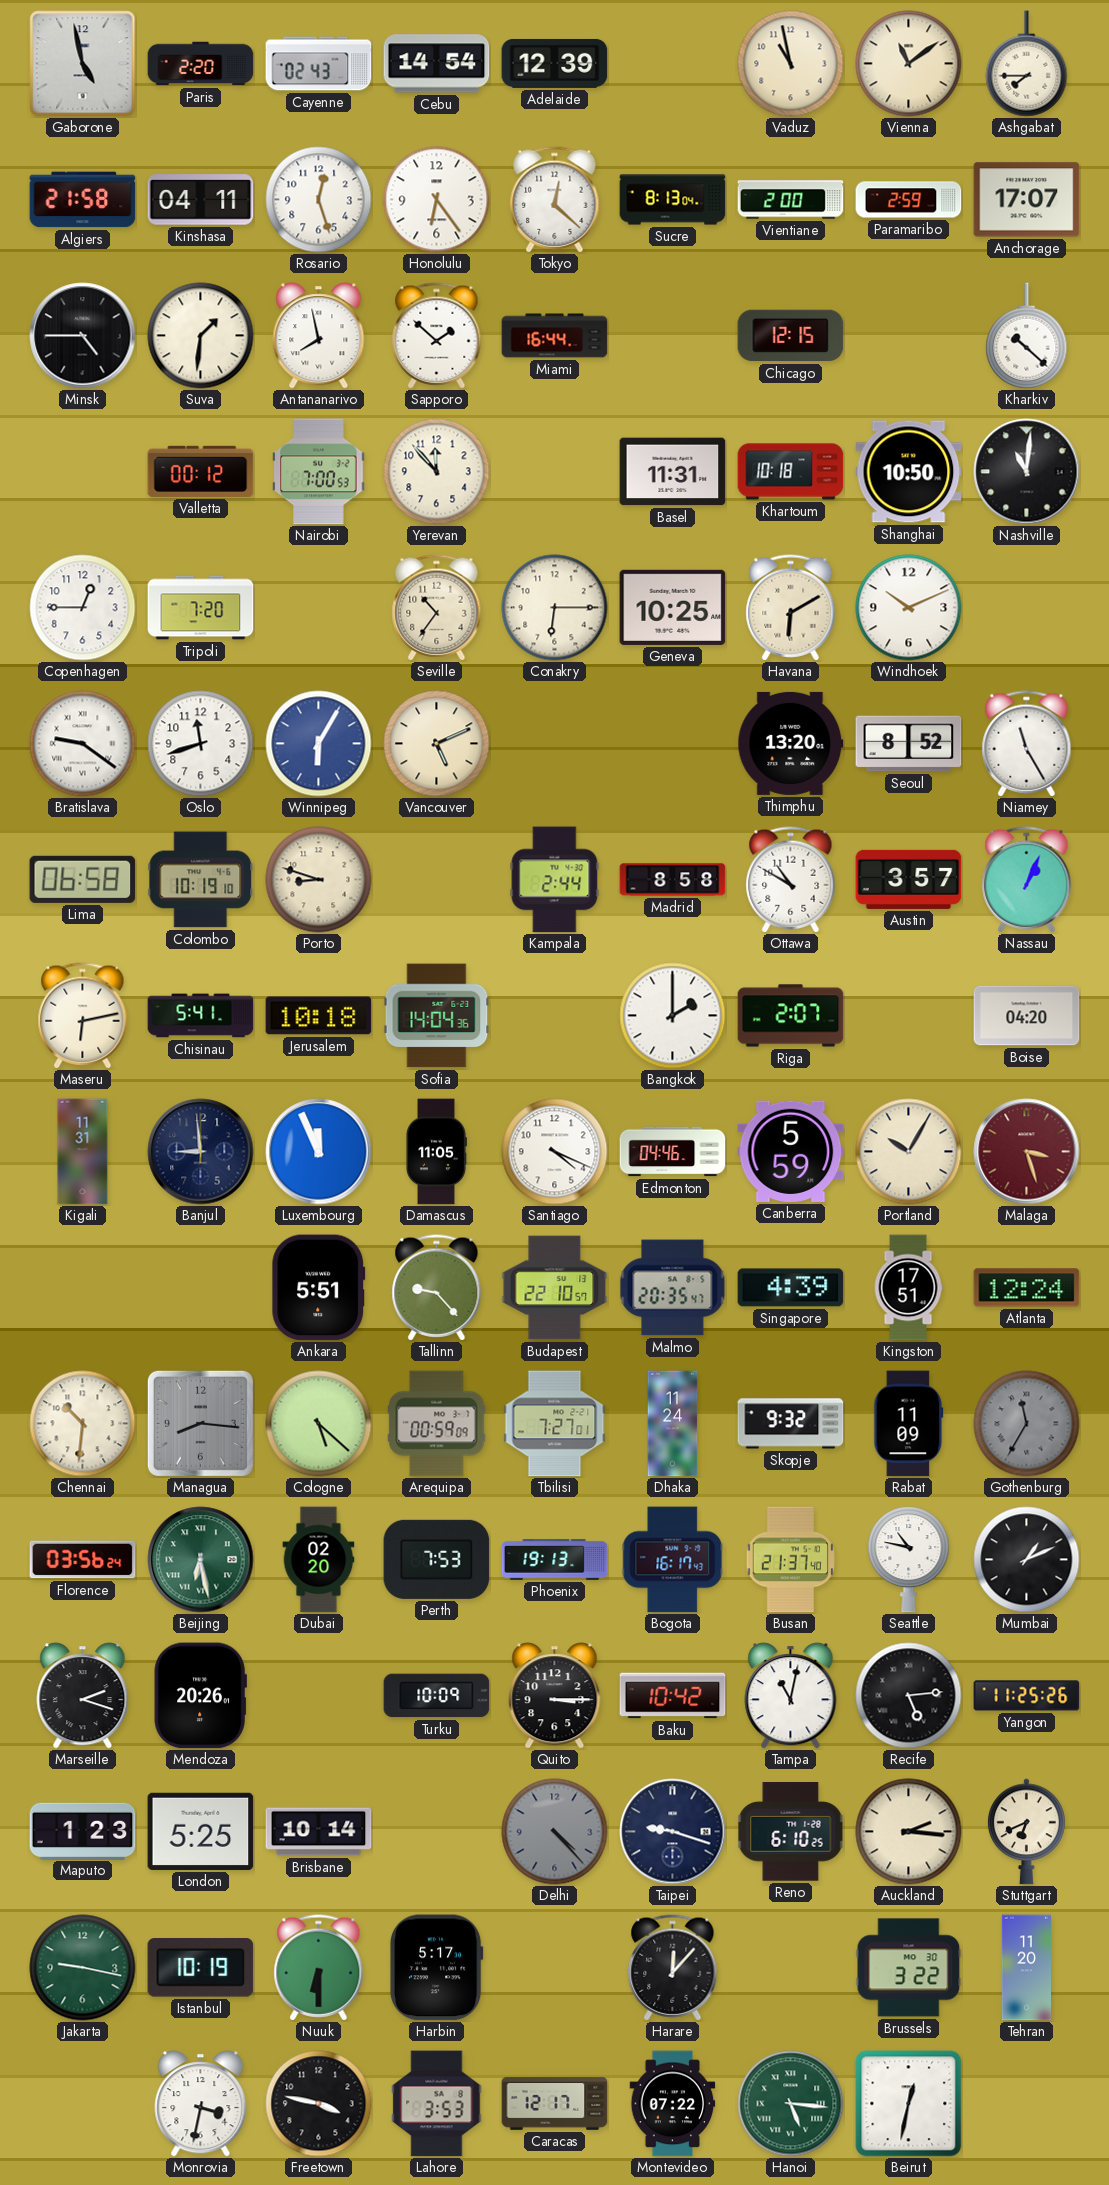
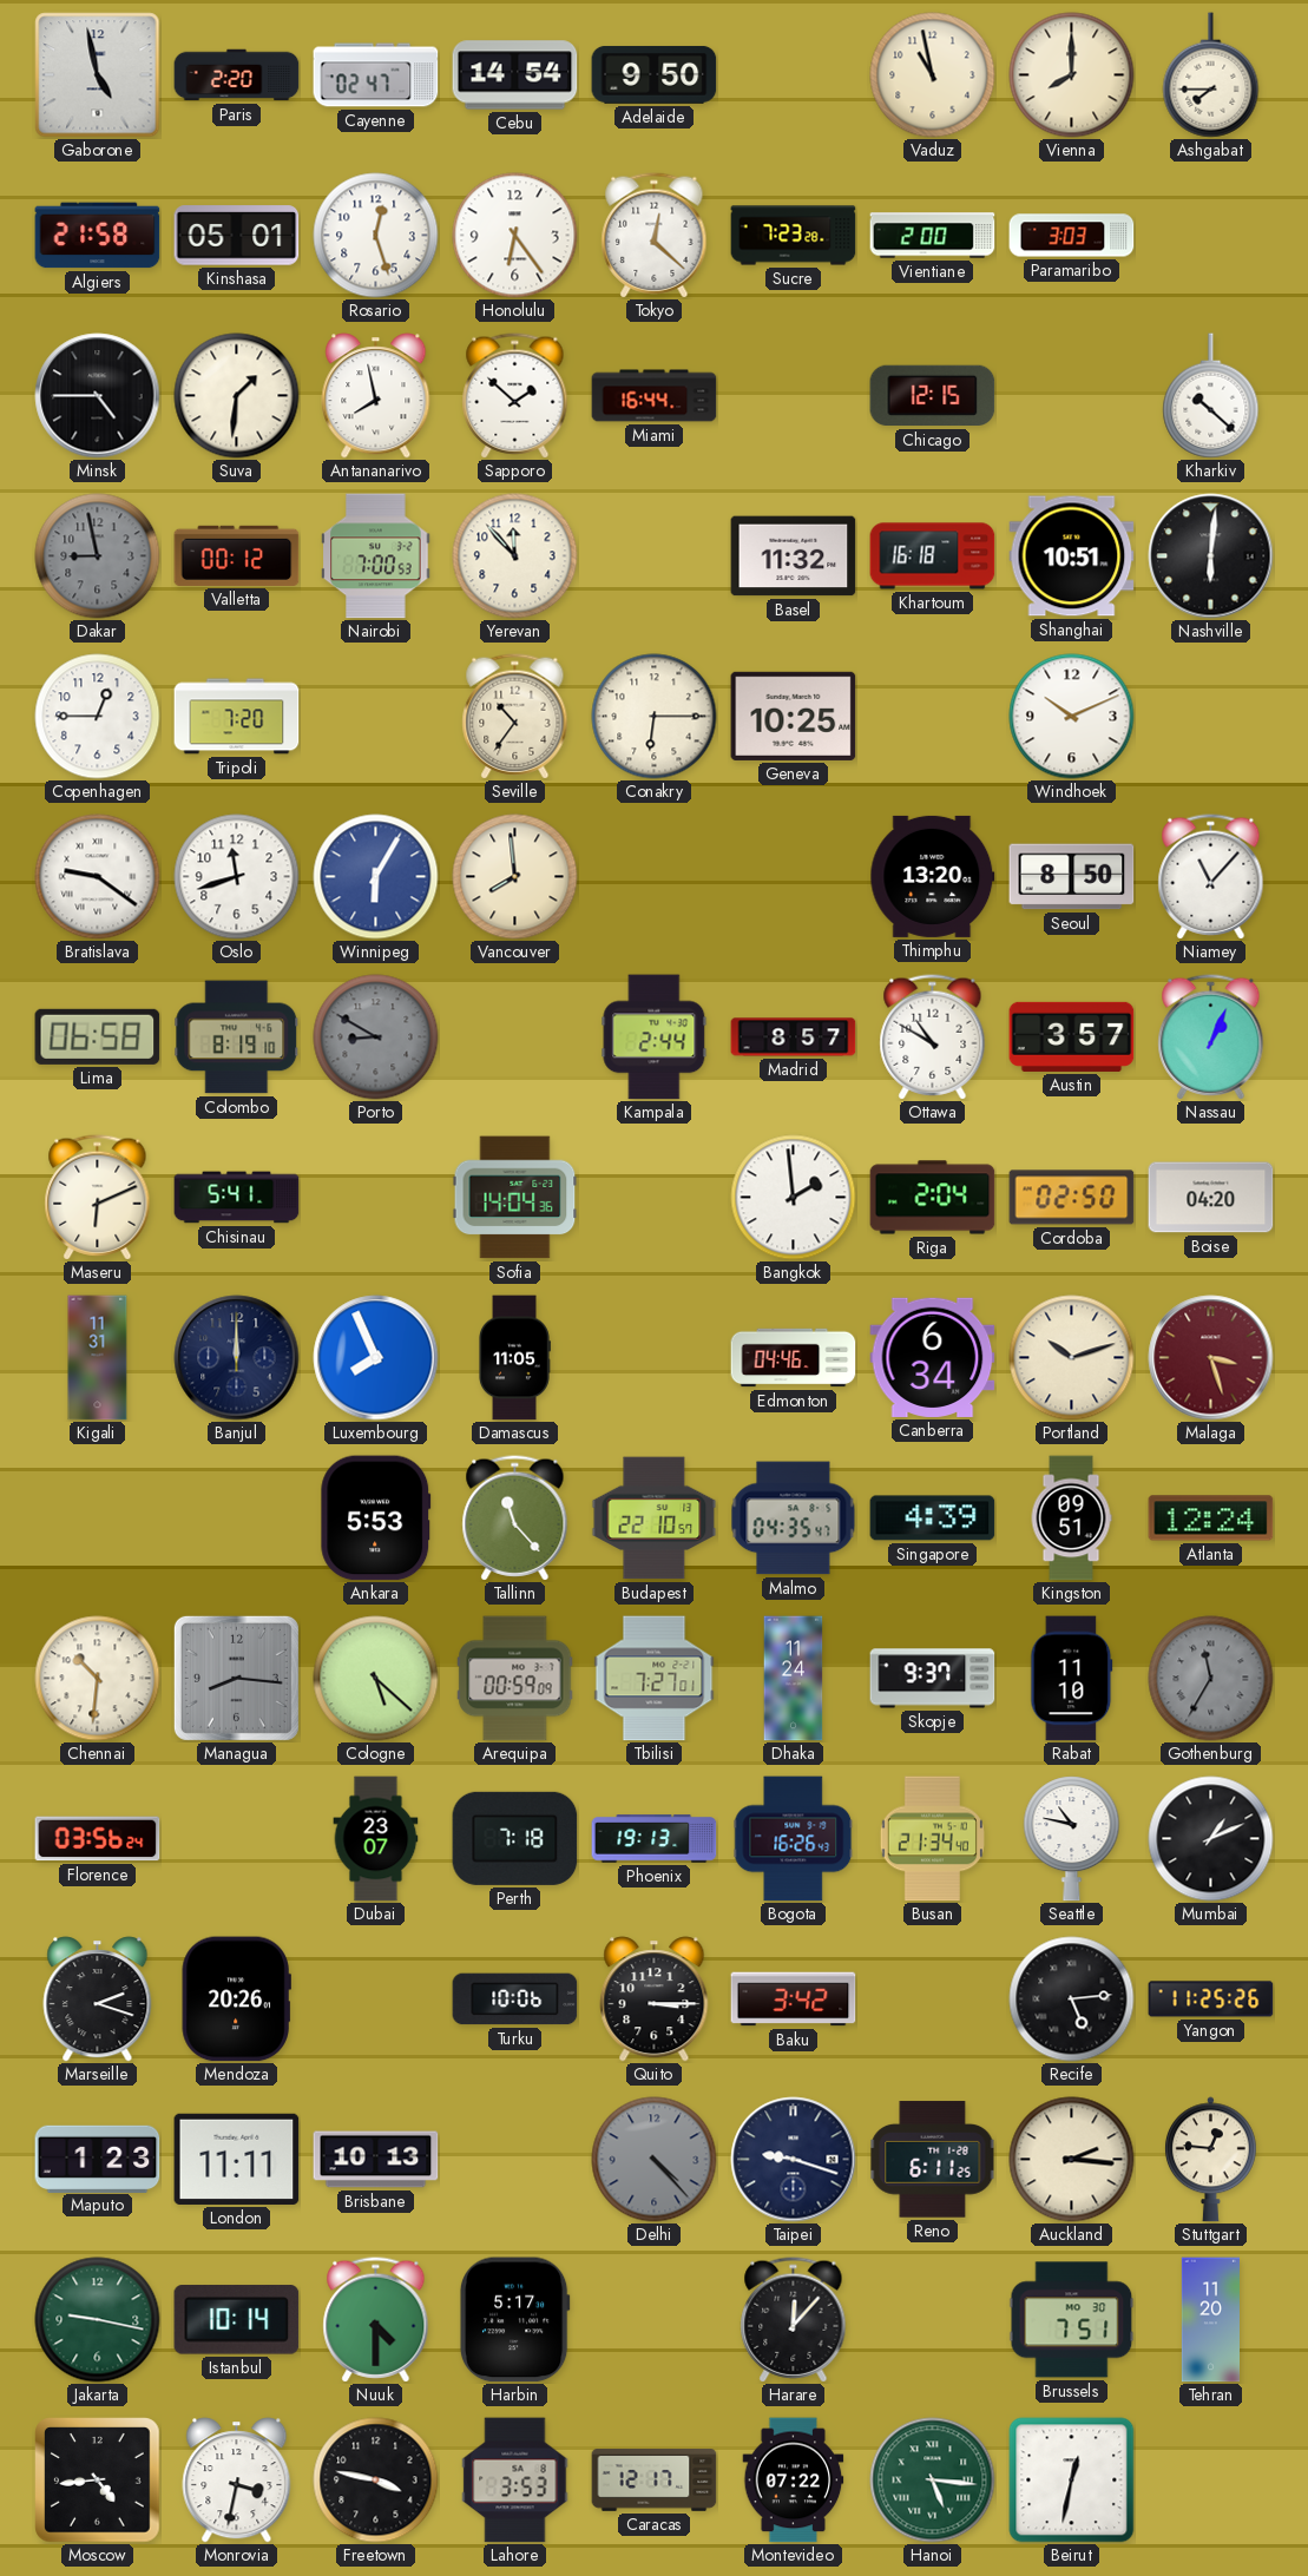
Cayenne: 02:43 -> 02:47
Adelaide: 12:39 -> 9:50
Vienna: 11:09 -> 8:00
Kinshasa: 04:11 -> 05:01
Sucre: 8:13 -> 7:23
Paramaribo: 2:59 -> 3:03
Anchorage: 17:07 -> none
Dakar: none -> 8:58
Basel: 11:31 -> 11:32
Khartoum: 10:18 -> 16:18
Shanghai: 10:50 -> 10:51
Nashville: 11:01 -> 6:01
Havana: 6:10 -> none
Vancouver: 5:11 -> 7:59
Seoul: 8:52 -> 8:50
Niamey: 11:25 -> 11:07
Colombo: 10:19 -> 8:19
Porto: 8:48 -> 8:50
Porto dial: cream -> grey
Madrid: 8:58 -> 8:57
Maseru: 6:13 -> 6:11
Jerusalem: 10:18 -> none
Bangkok: 2:00 -> 1:59
Riga: 2:07 -> 2:04
Cordoba: none -> 02:50
Banjul: 8:59 -> 12:00
Luxembourg: 11:56 -> 7:56
Santiago: 4:19 -> none
Canberra: 5:59 -> 6:34
Portland: 10:05 -> 10:12
Ankara: 5:51 -> 5:53
Tallinn: 9:23 -> 11:23
Malmo: 20:35 -> 04:35
Kingston: 17:51 -> 09:51
Skopje: 9:32 -> 9:37
Rabat: 11:09 -> 11:10
Beijing: 6:28 -> none
Dubai: 02:20 -> 23:07
Perth: 7:53 -> 7:18
Bogota: 16:17 -> 16:26
Busan: 21:37 -> 21:34
Turku: 10:09 -> 10:06
Baku: 10:42 -> 3:42
Tampa: 11:02 -> none
London: 5:25 -> 11:11
Brisbane: 10:14 -> 10:13
Reno: 6:10 -> 6:11
Stuttgart: 6:41 -> 12:46
Istanbul: 10:19 -> 10:14
Nuuk: 6:30 -> 4:30
Brussels: 3:22 -> 7:51
Moscow: none -> 4:44
